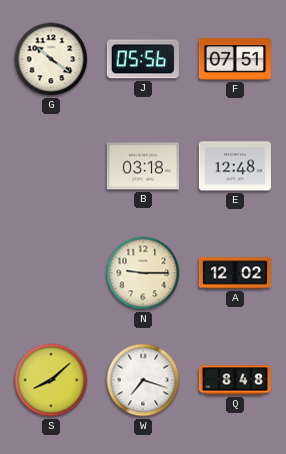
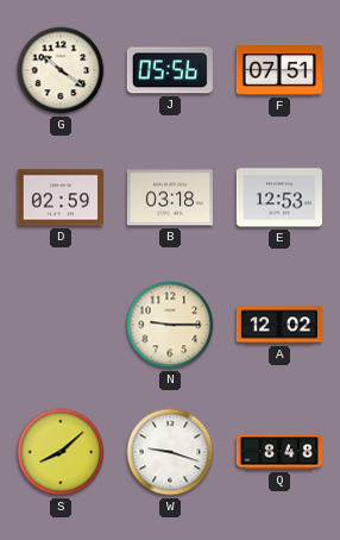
D: none -> 02:59
E: 12:48 -> 12:53
W: 7:18 -> 9:18
